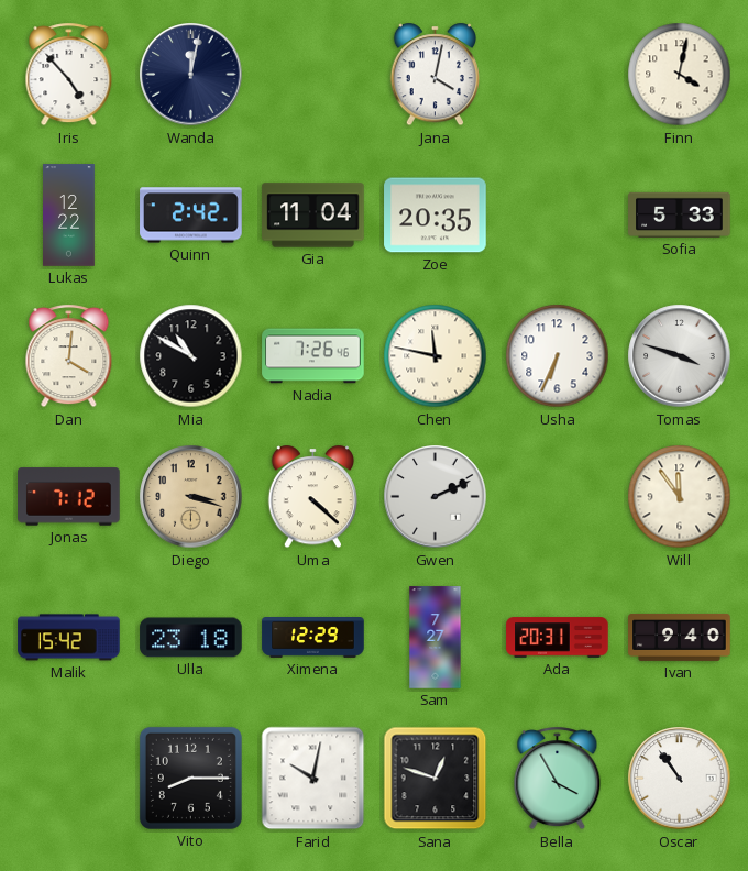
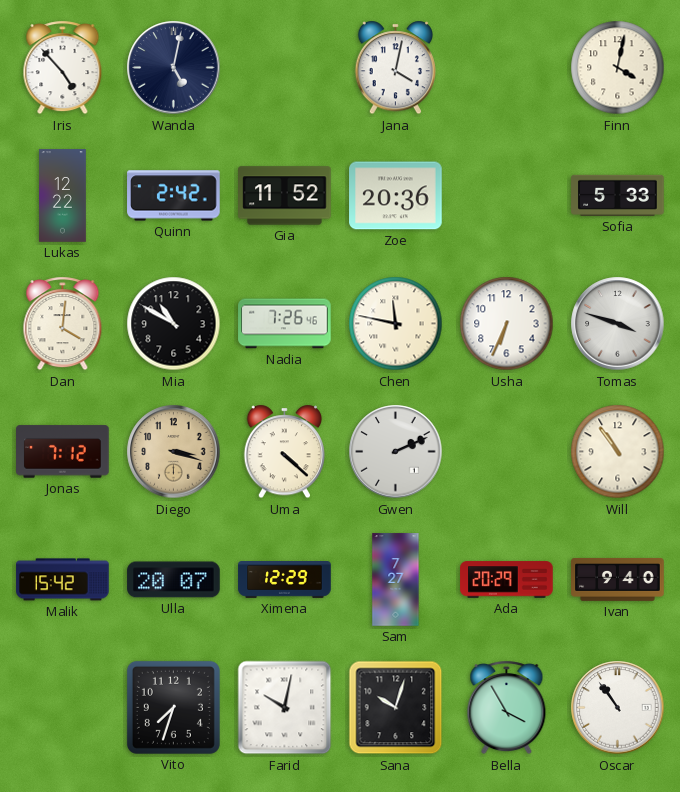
Wanda: 12:02 -> 5:02
Gia: 11:04 -> 11:52
Zoe: 20:35 -> 20:36
Will: 11:54 -> 10:54
Ulla: 23:18 -> 20:07
Ada: 20:31 -> 20:29
Vito: 8:15 -> 7:33
Sana: 12:48 -> 10:03
